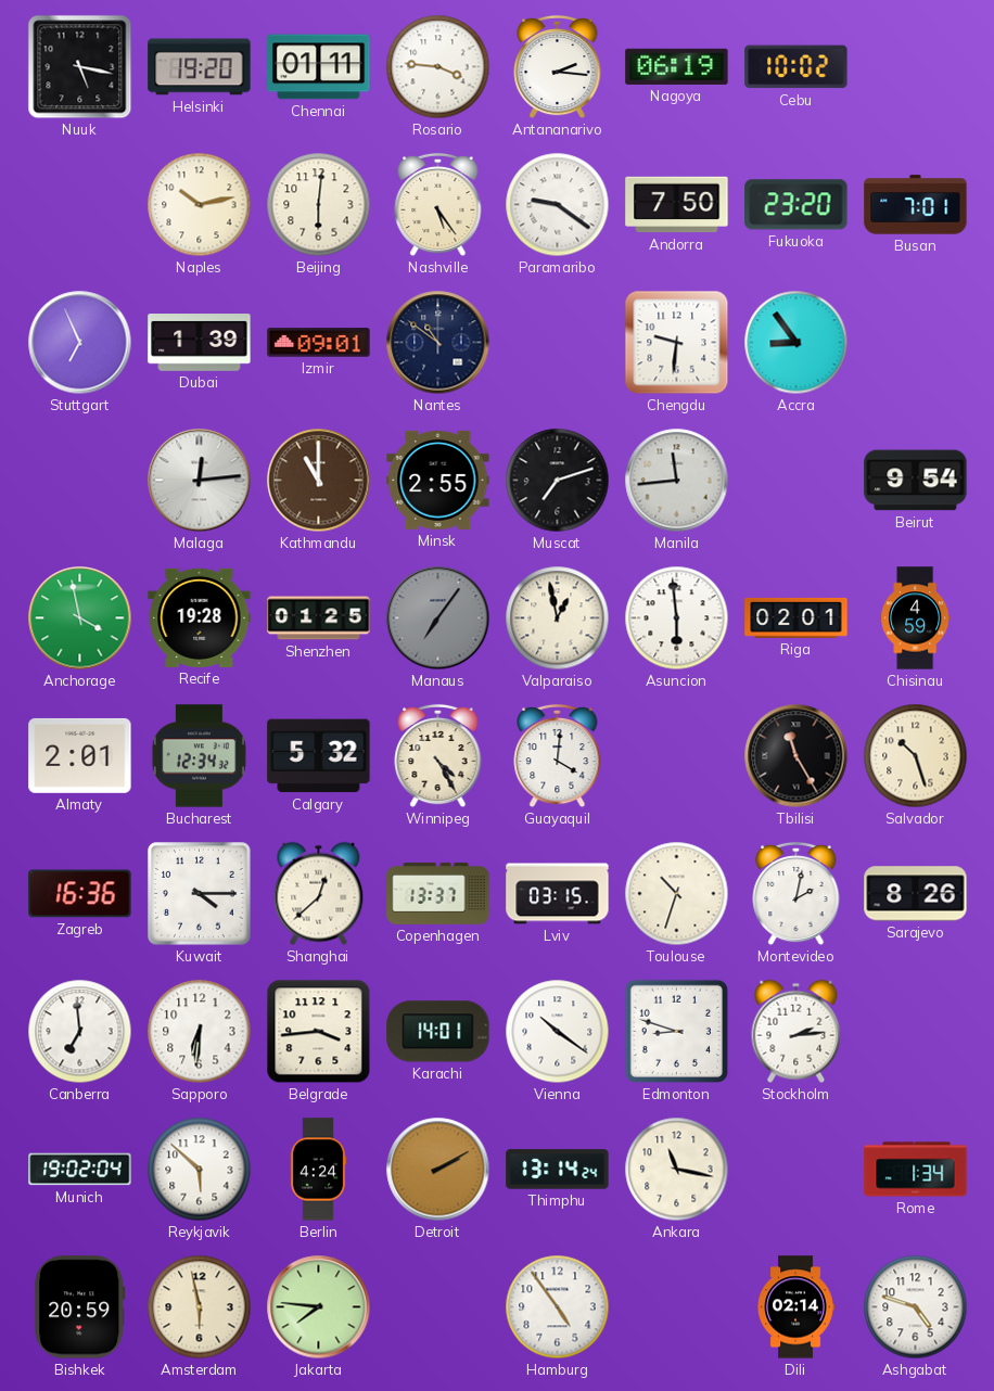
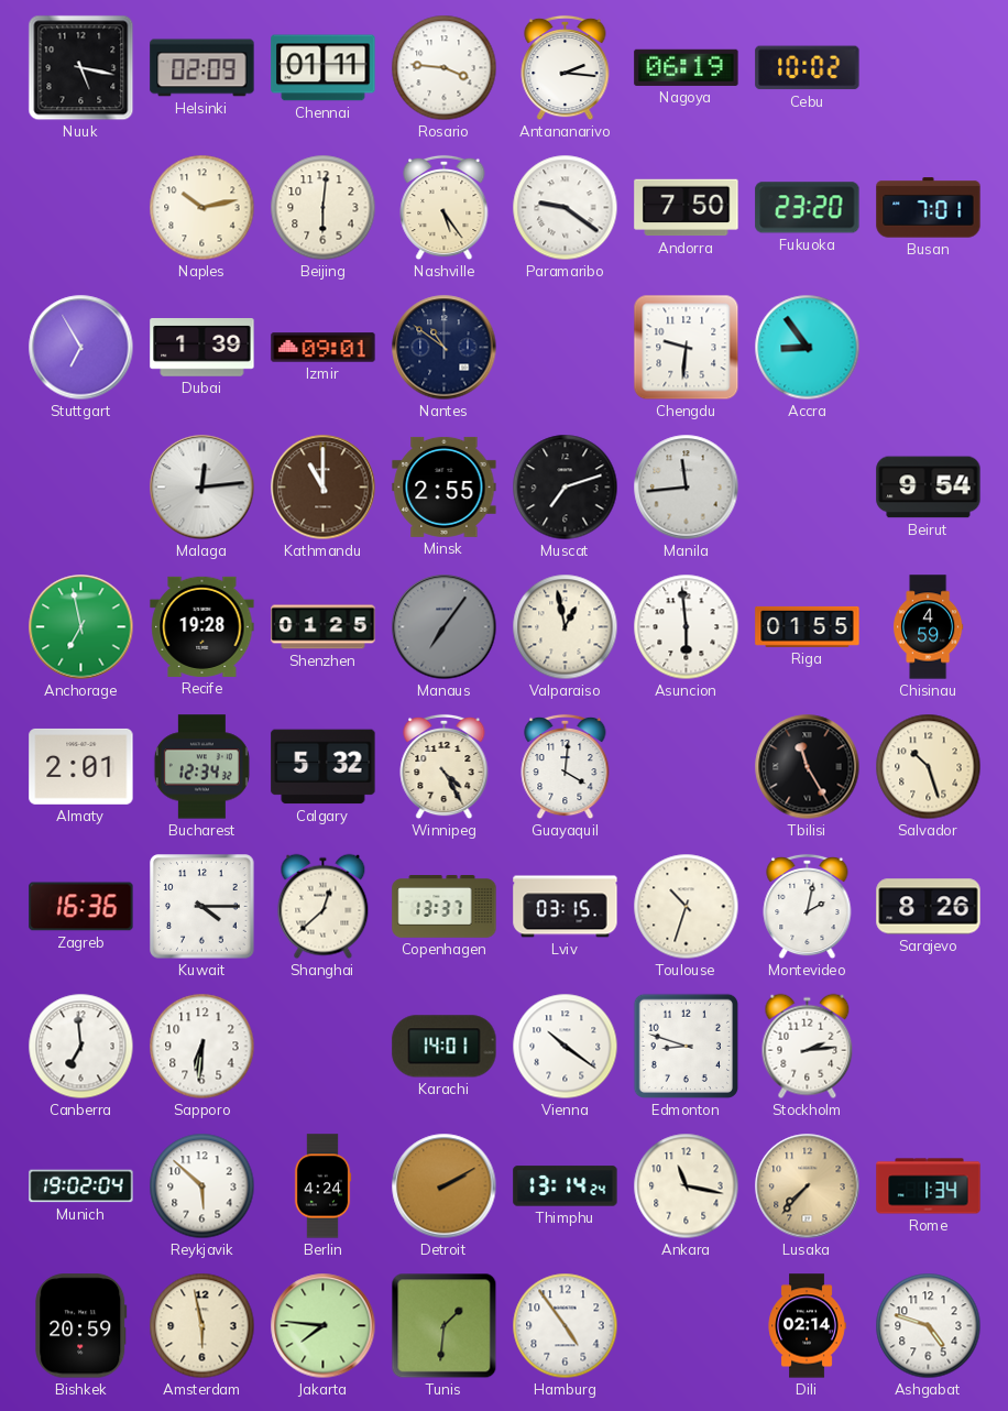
Helsinki: 19:20 -> 02:09
Stuttgart: 6:56 -> 6:55
Anchorage: 3:58 -> 6:58
Riga: 02:01 -> 01:55
Belgrade: 3:44 -> none
Lusaka: none -> 7:37
Tunis: none -> 1:31
